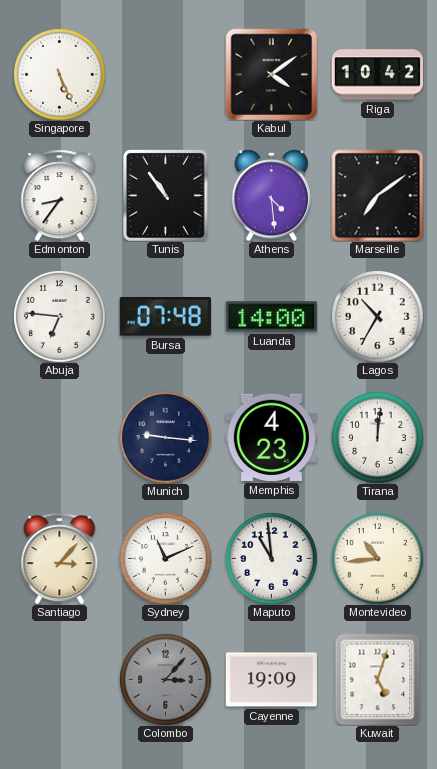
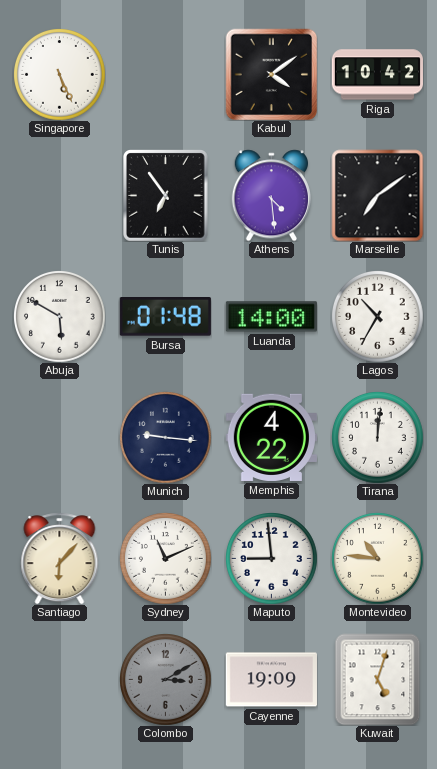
Edmonton: 8:36 -> none
Tunis: 10:54 -> 6:54
Abuja: 6:46 -> 5:50
Bursa: 07:48 -> 01:48
Memphis: 4:23 -> 4:22
Santiago: 3:07 -> 6:07
Maputo: 10:59 -> 8:59
Montevideo: 10:44 -> 10:46
Colombo: 3:07 -> 3:10
